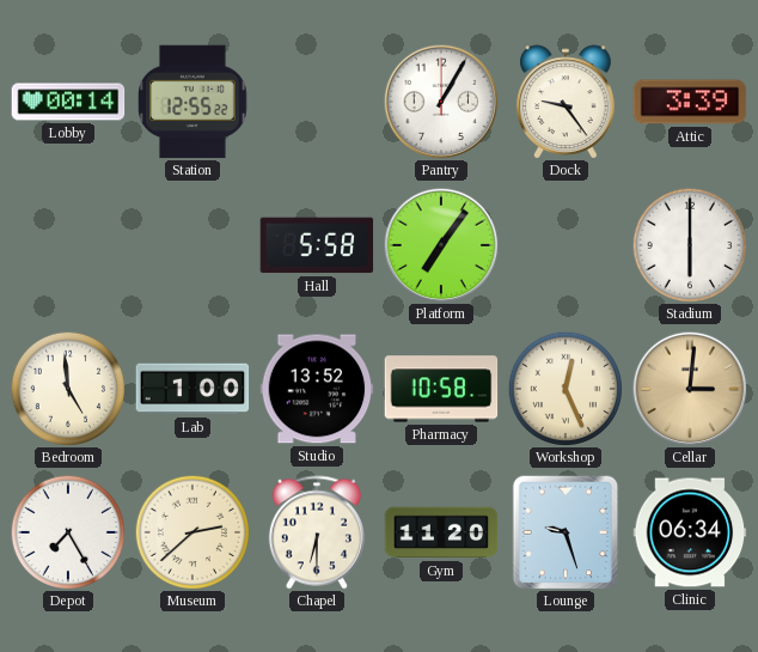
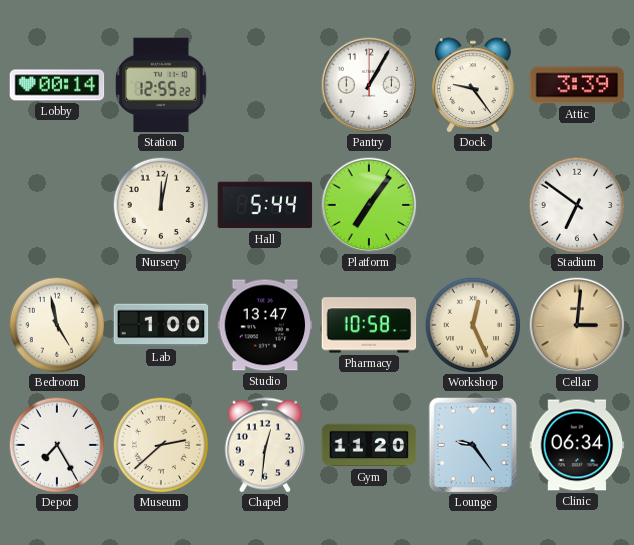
Nursery: none -> 12:02
Hall: 5:58 -> 5:44
Stadium: 6:00 -> 6:51
Bedroom: 4:59 -> 4:58
Studio: 13:52 -> 13:47
Chapel: 6:30 -> 12:31
Lounge: 9:27 -> 9:24
